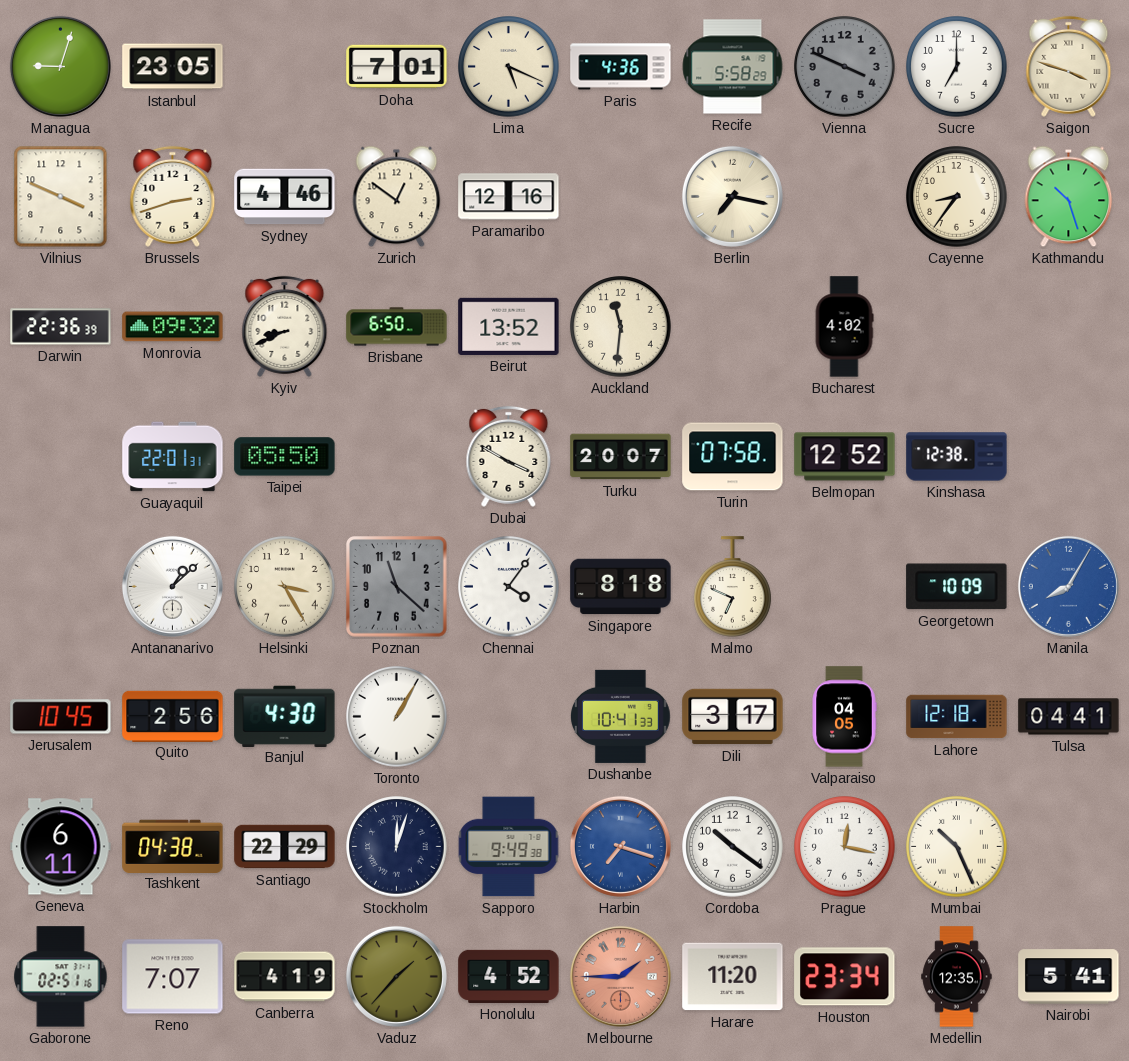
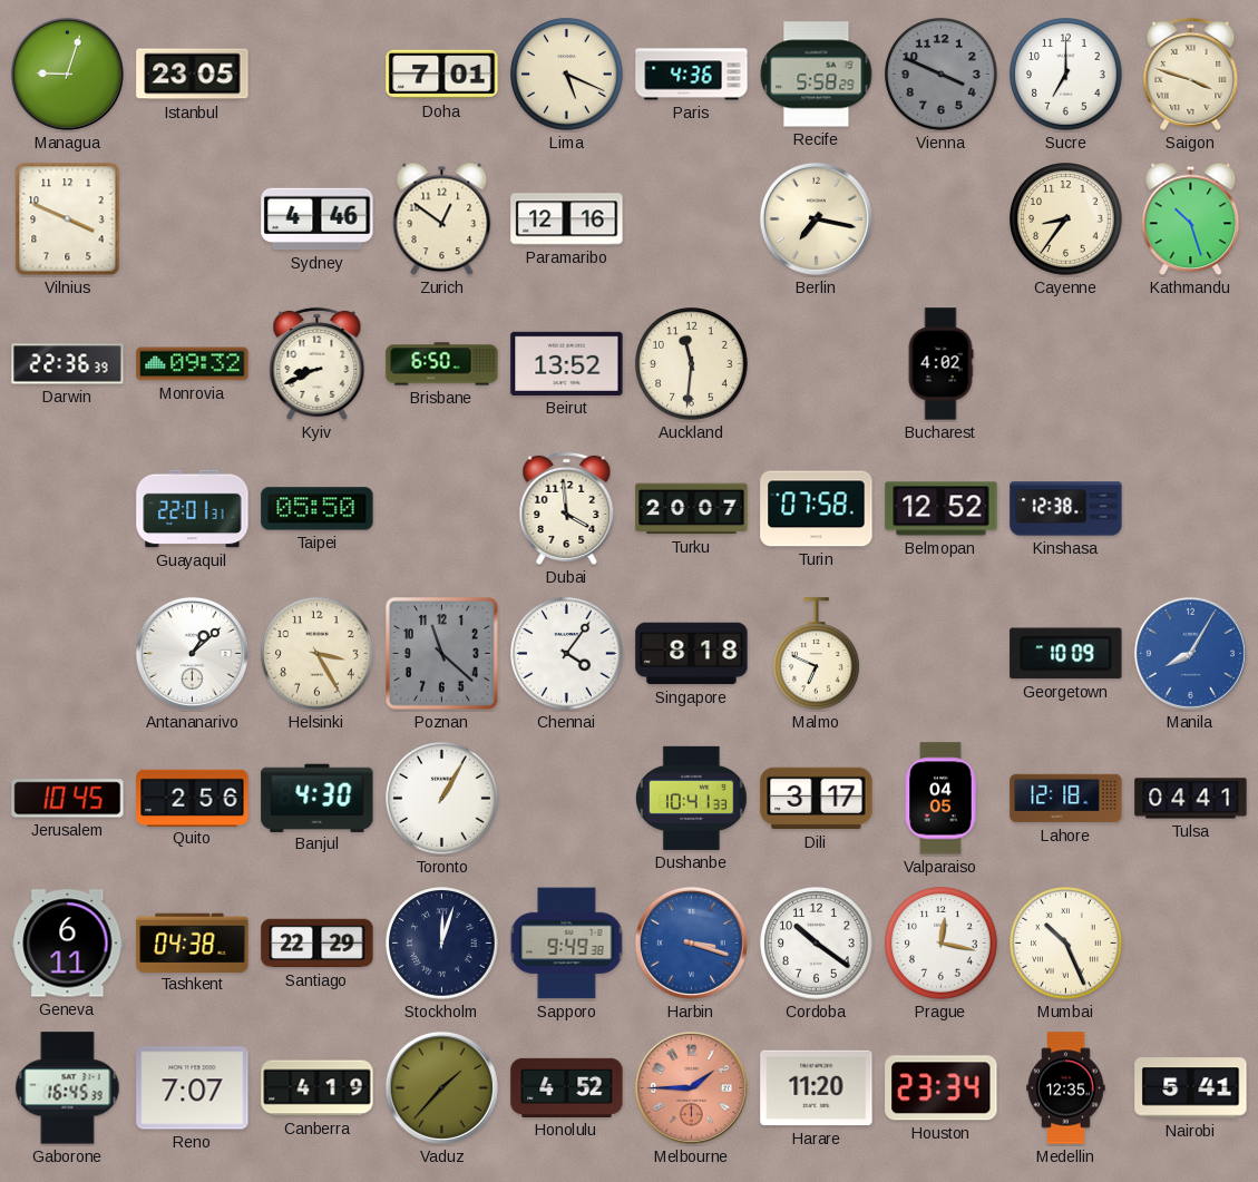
Brussels: 2:42 -> none
Dubai: 3:50 -> 3:59
Harbin: 7:18 -> 3:18
Gaborone: 02:51 -> 16:45
